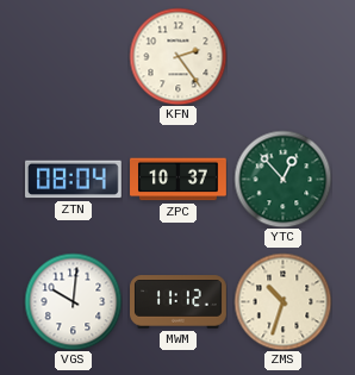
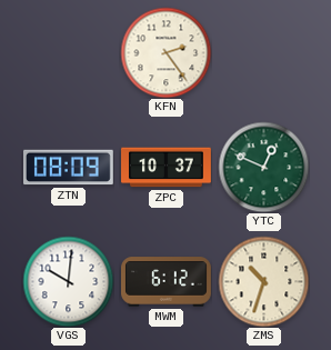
ZTN: 08:04 -> 08:09
YTC: 12:53 -> 12:49
MWM: 11:12 -> 6:12
